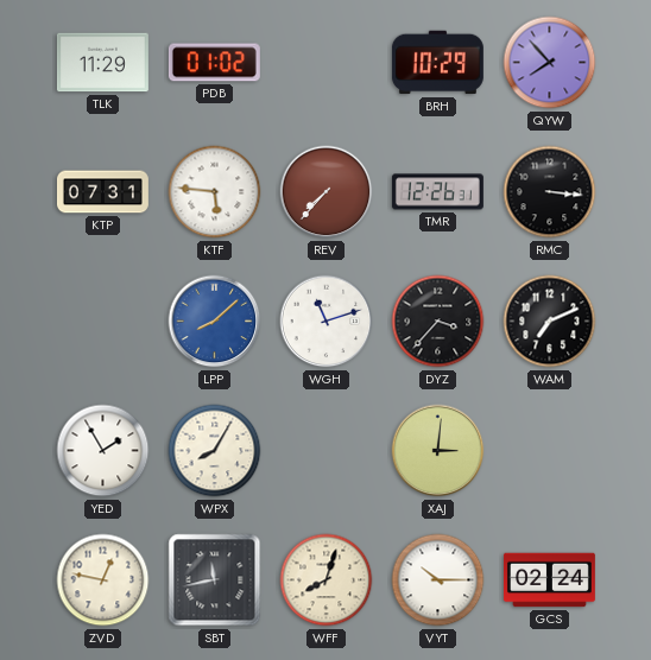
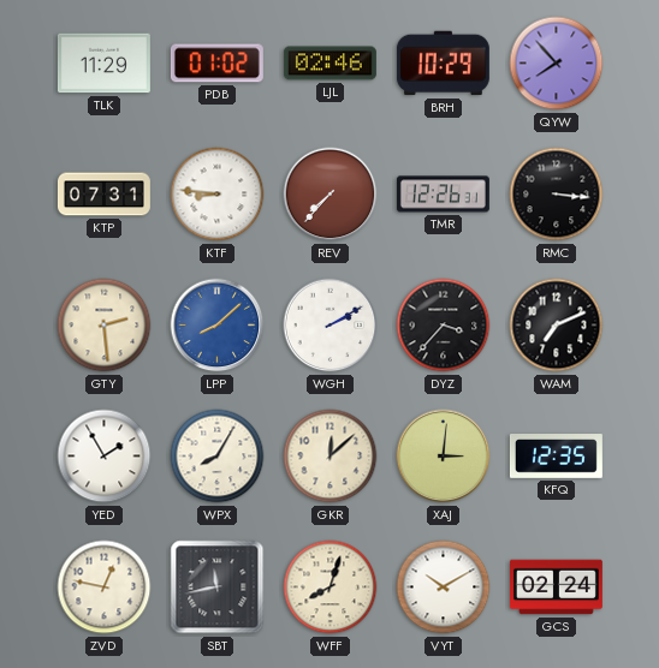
LJL: none -> 02:46
KTF: 5:46 -> 8:46
GTY: none -> 2:29
WGH: 11:12 -> 2:10
GKR: none -> 12:08
KFQ: none -> 12:35
VYT: 10:15 -> 10:10
